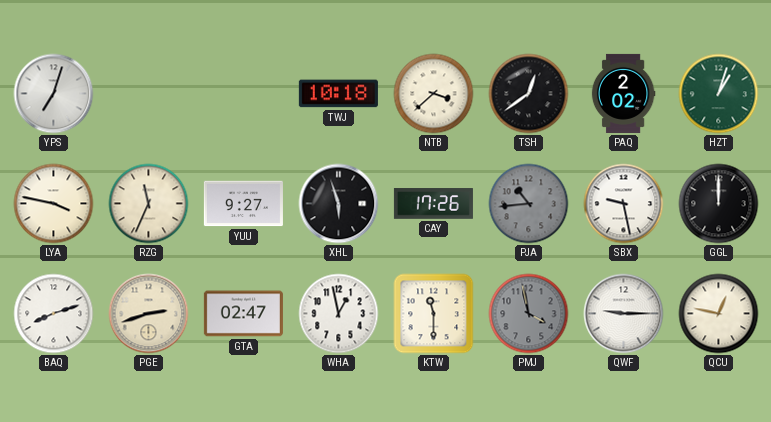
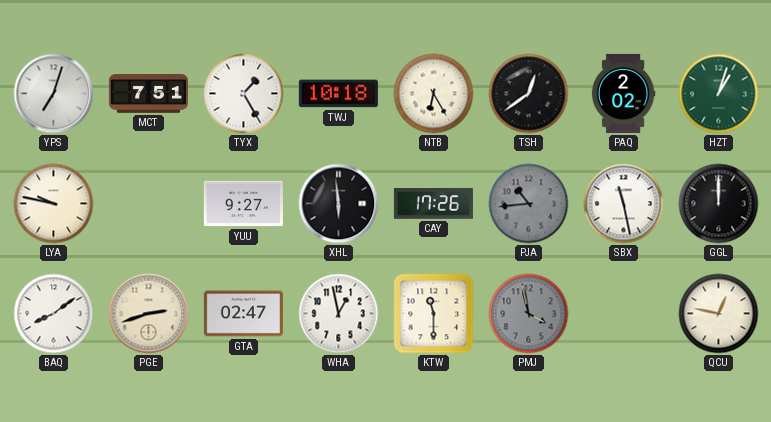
MCT: none -> 7:51
TYX: none -> 1:25
NTB: 3:38 -> 6:25
LYA: 3:47 -> 9:47
RZG: 11:34 -> none
XHL: 5:57 -> 5:59
SBX: 9:28 -> 11:28
BAQ: 8:12 -> 8:09
QWF: 9:15 -> none
